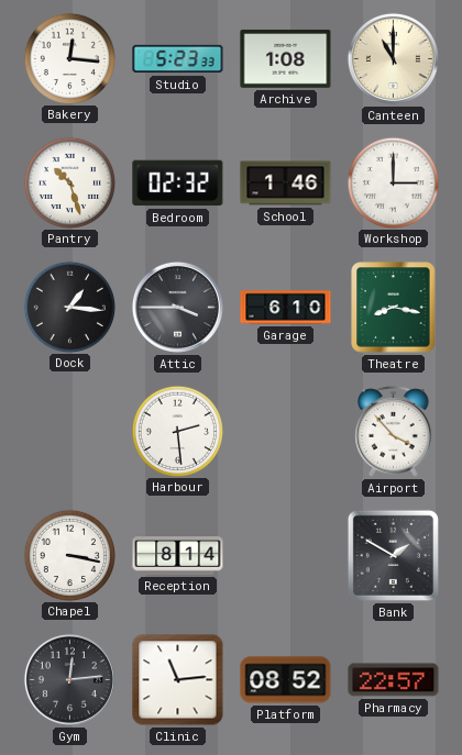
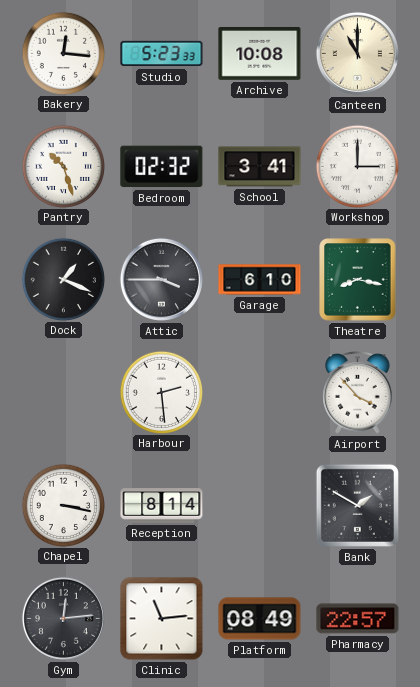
Archive: 1:08 -> 10:08
School: 1:46 -> 3:41
Dock: 1:16 -> 1:19
Platform: 08:52 -> 08:49
